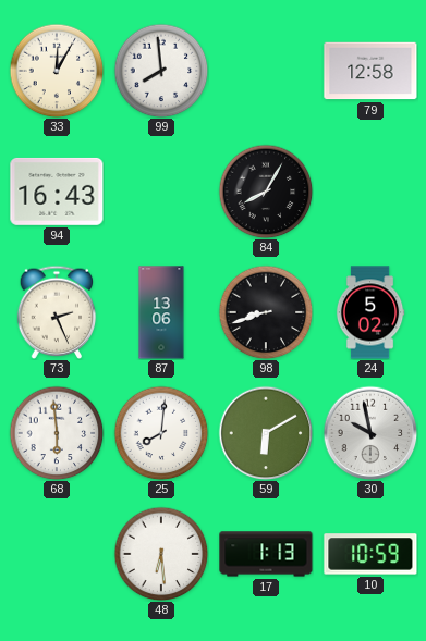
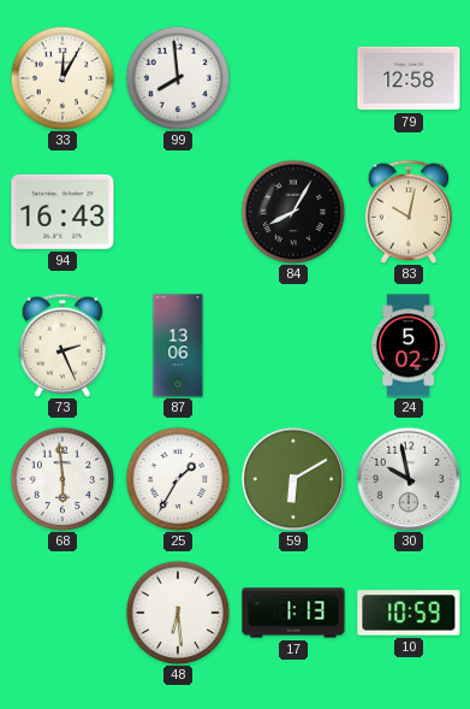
83: none -> 10:02
98: 8:42 -> none
25: 8:01 -> 1:35
